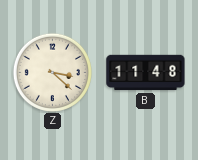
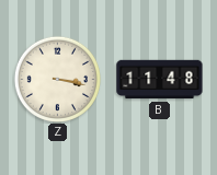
Z: 3:22 -> 3:17
